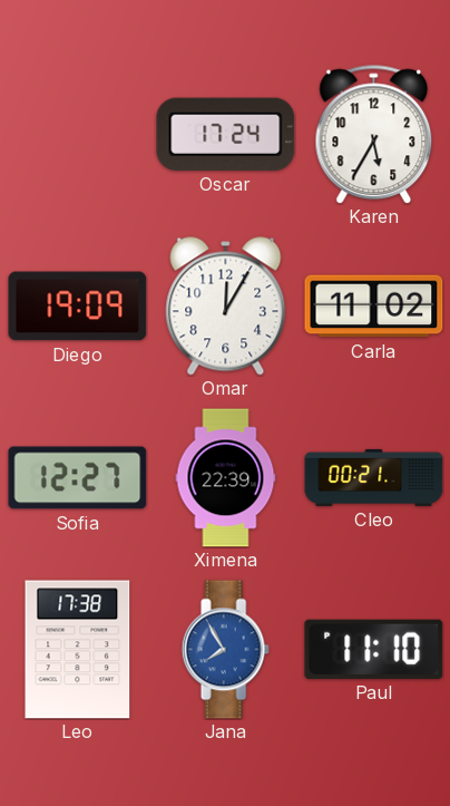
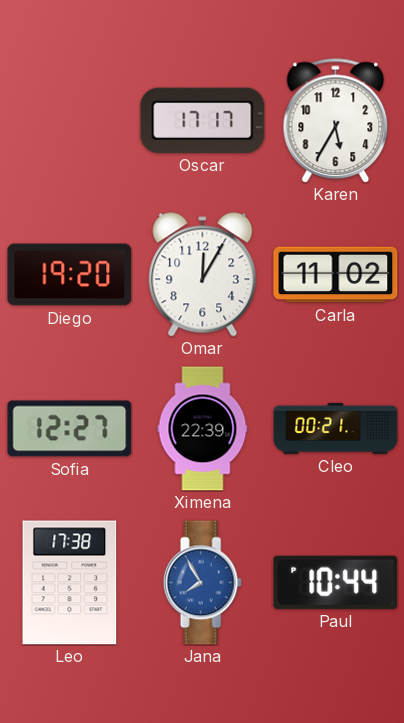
Oscar: 17:24 -> 17:17
Diego: 19:09 -> 19:20
Paul: 11:10 -> 10:44
